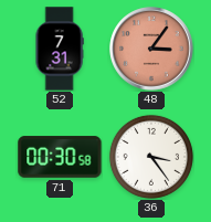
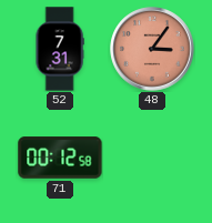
71: 00:30 -> 00:12
36: 3:24 -> none
